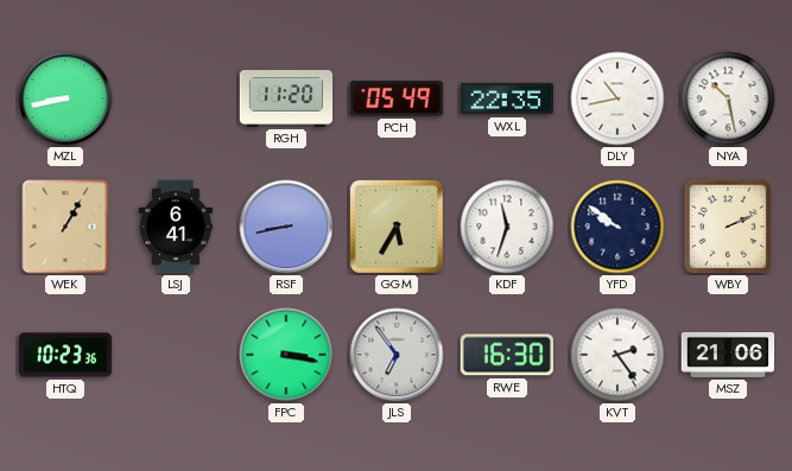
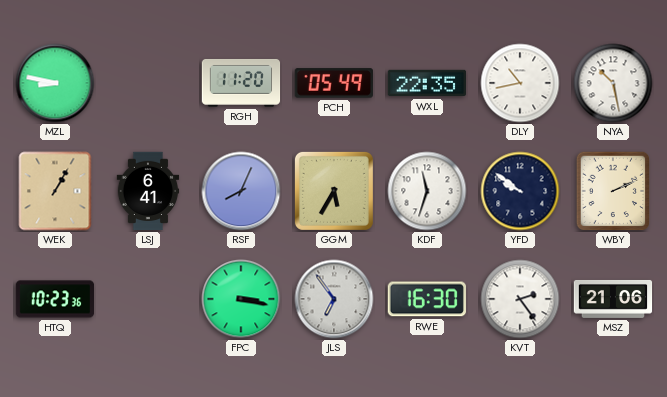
MZL: 8:43 -> 8:47
RSF: 8:43 -> 8:04
